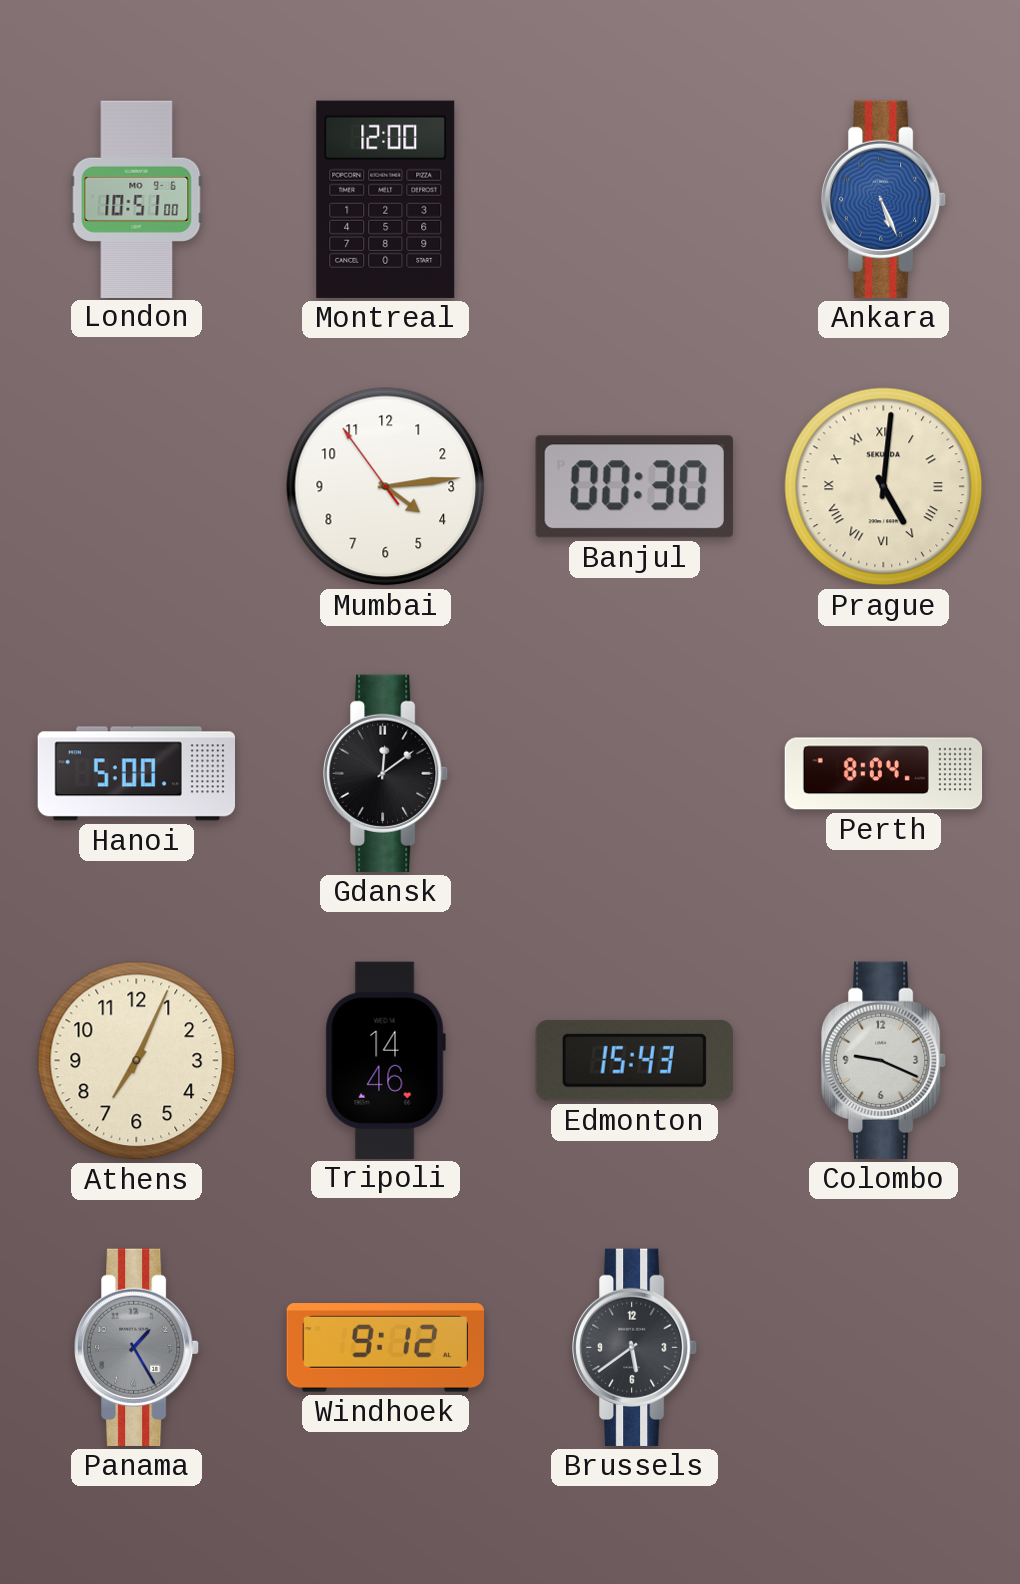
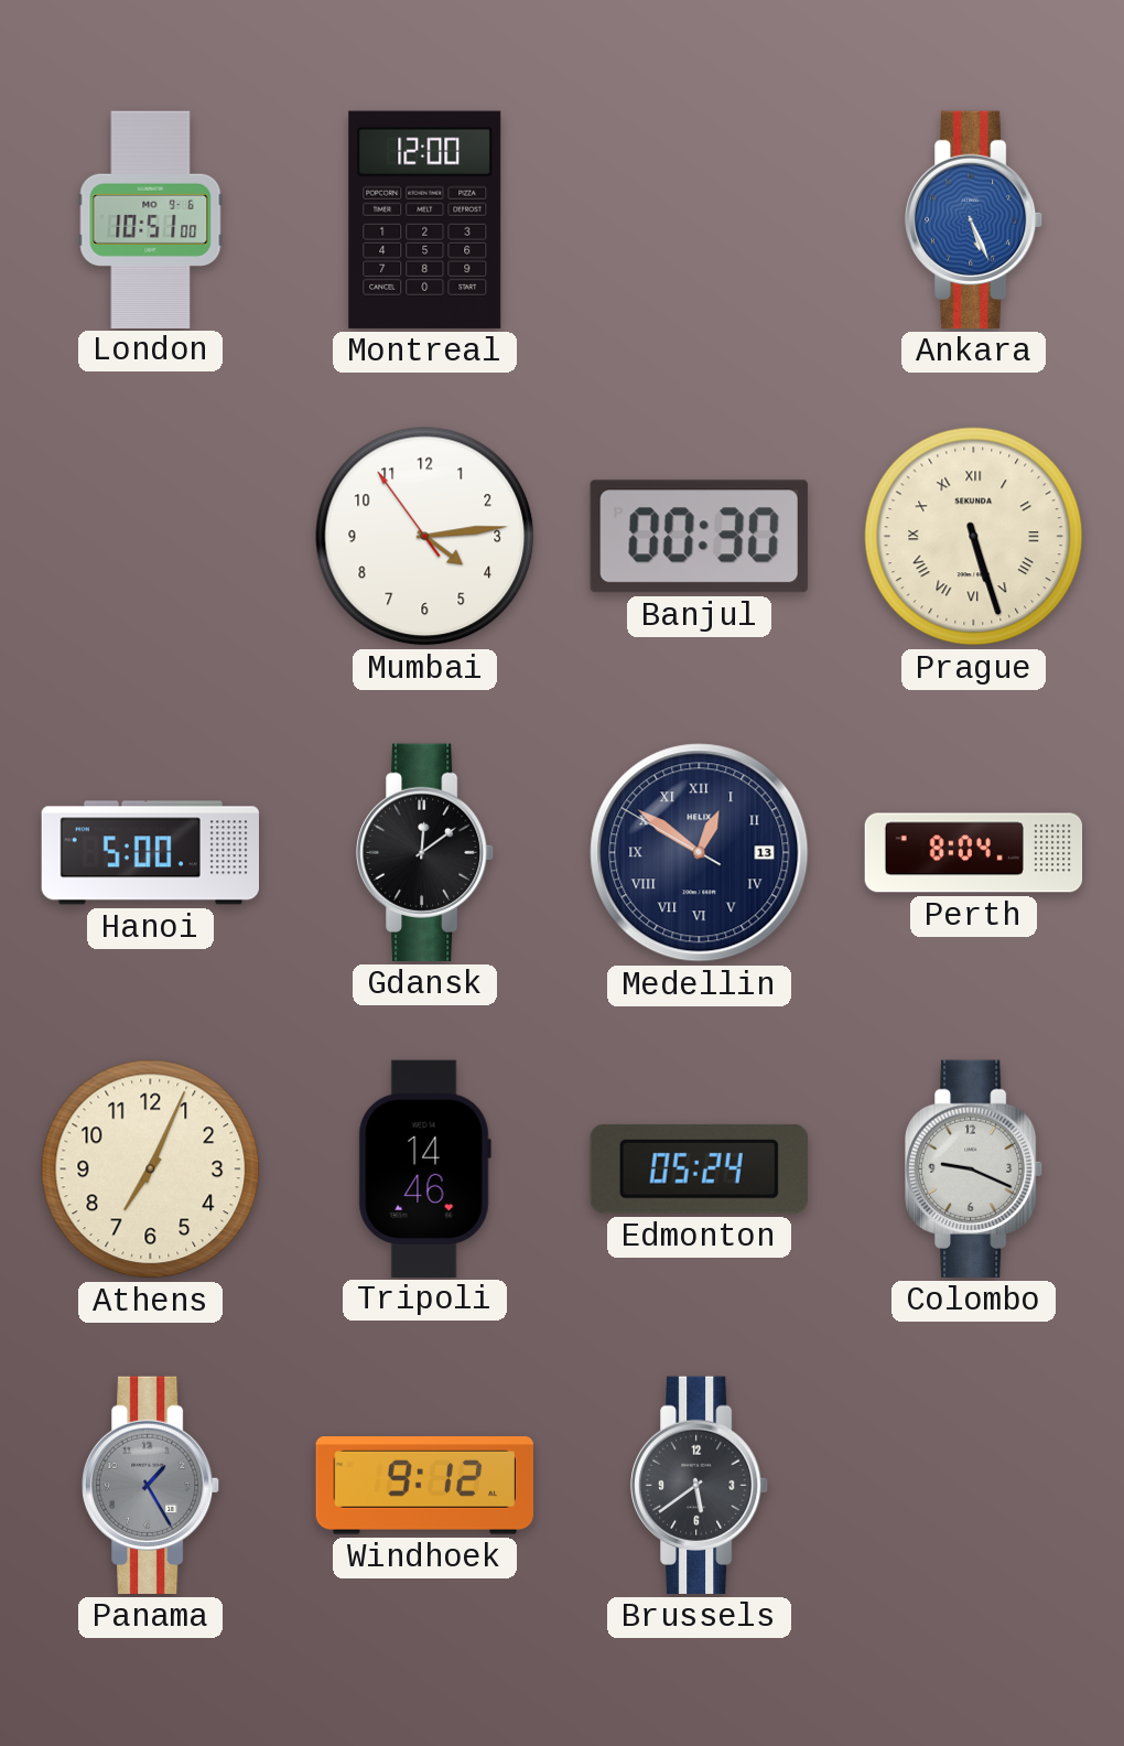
Prague: 5:01 -> 5:27
Medellin: none -> 12:50
Edmonton: 15:43 -> 05:24
